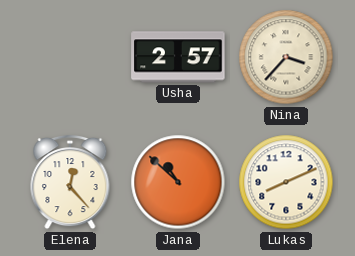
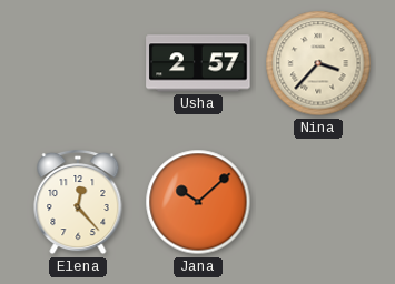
Jana: 10:52 -> 10:08
Lukas: 8:11 -> none
